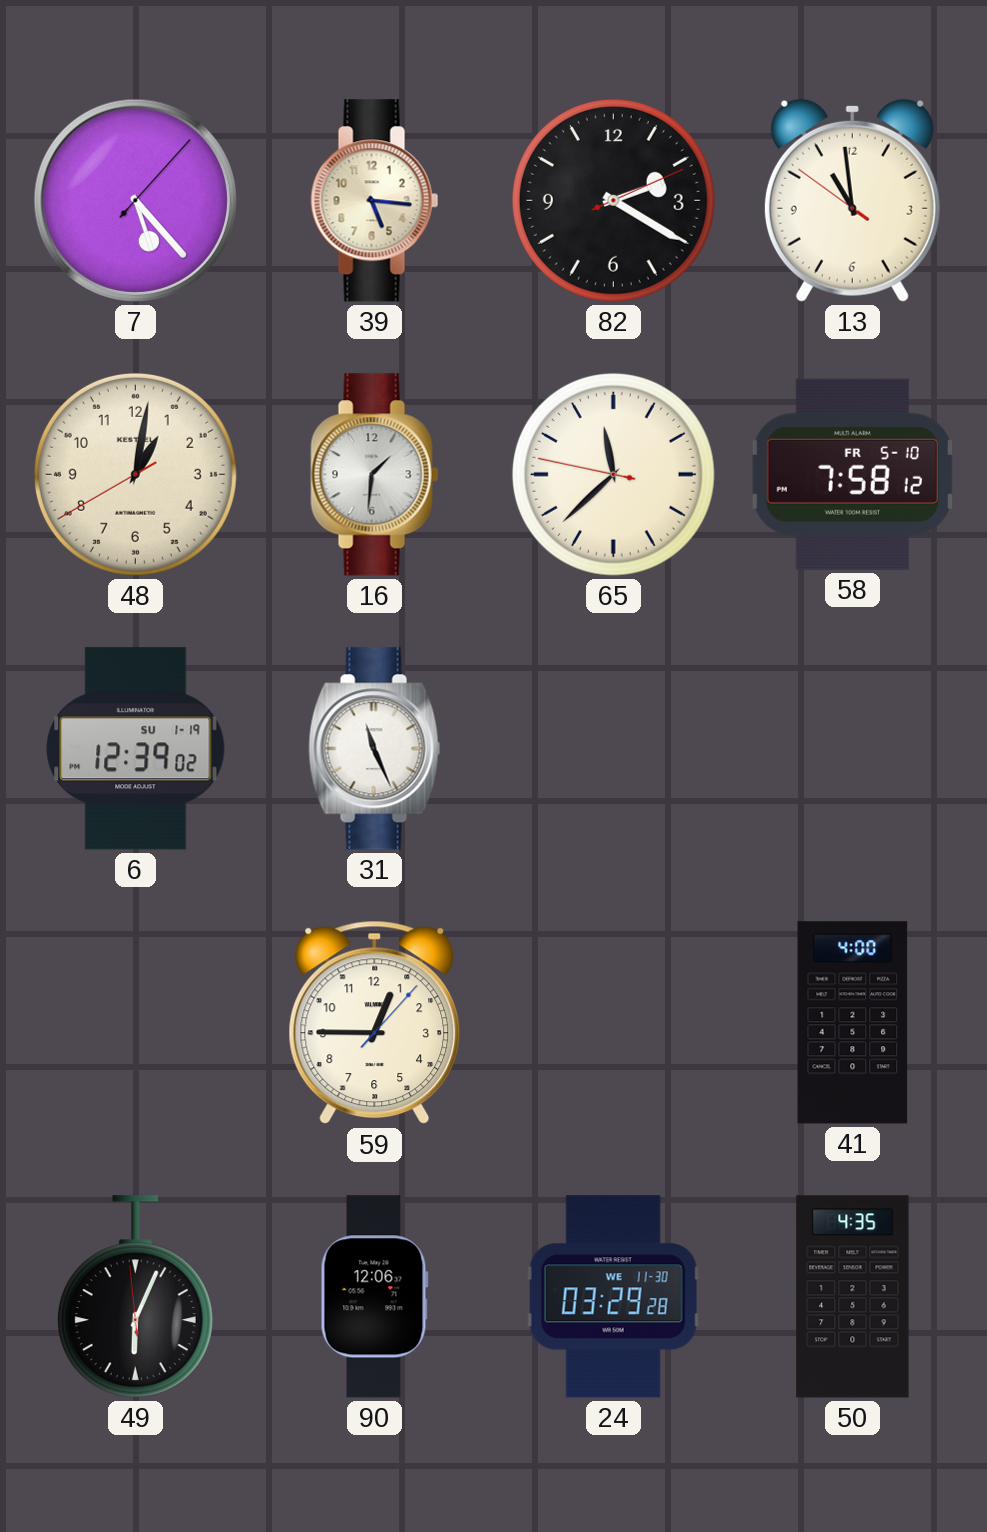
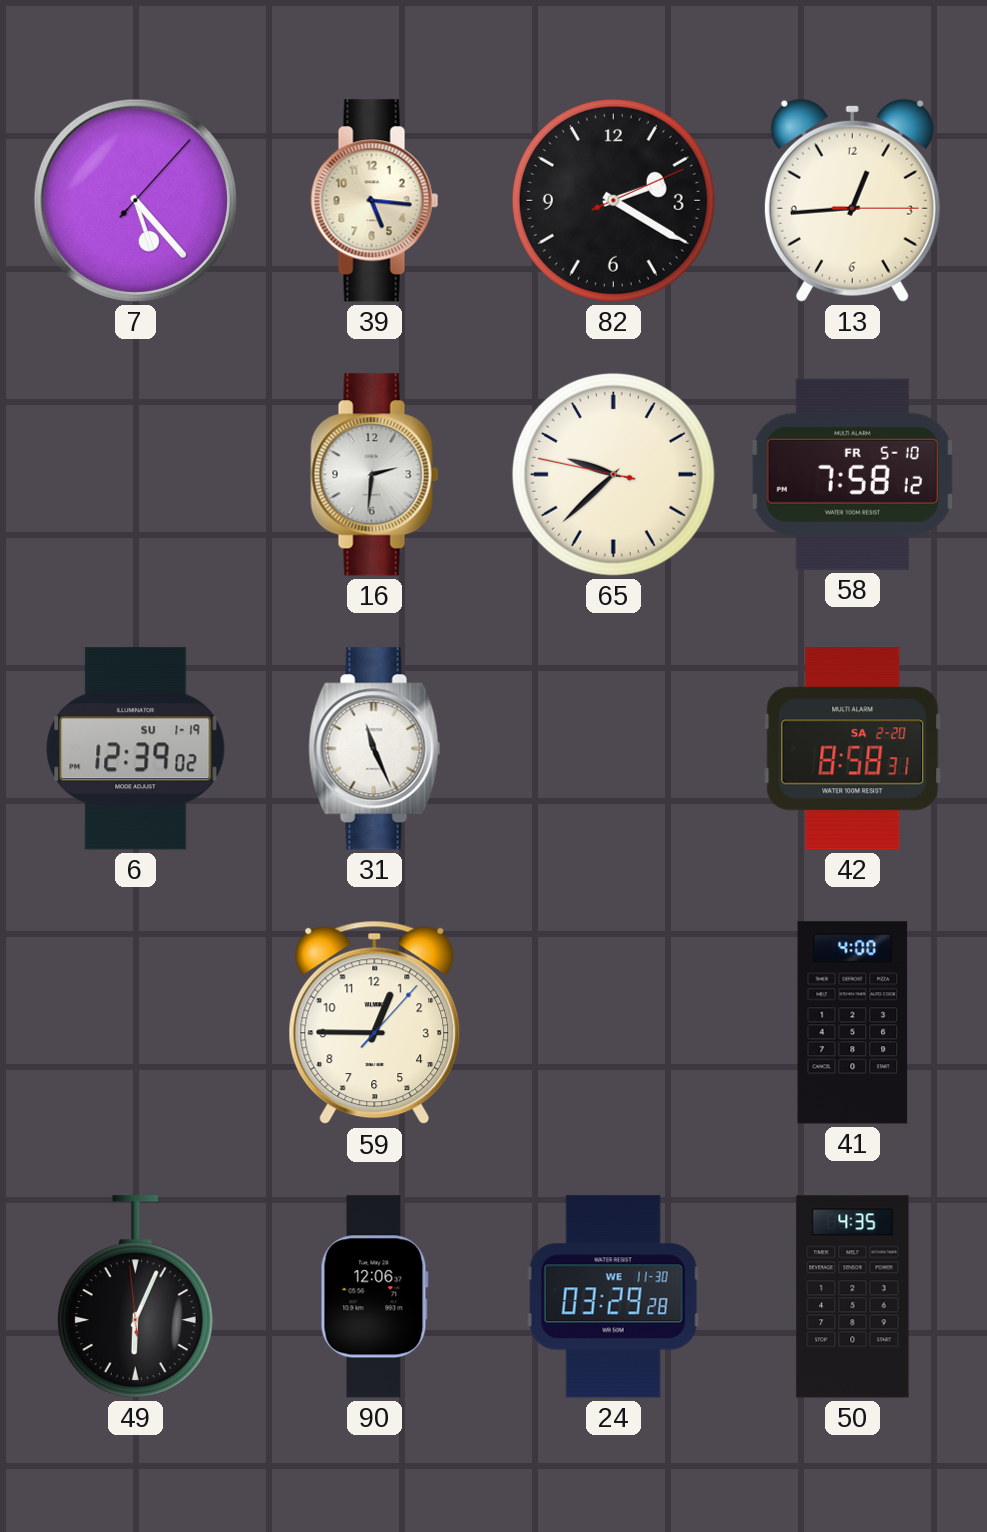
13: 10:58 -> 12:44
48: 1:01 -> none
16: 1:31 -> 2:31
65: 11:37 -> 9:37
42: none -> 8:58
